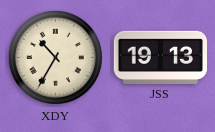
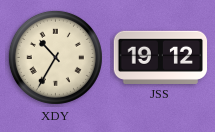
JSS: 19:13 -> 19:12
